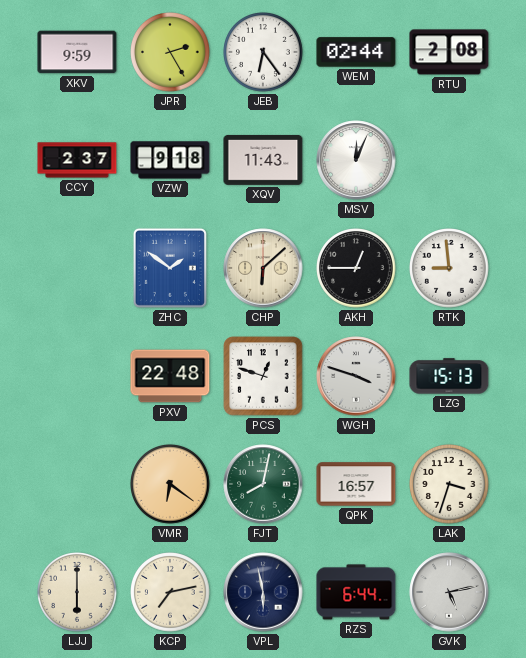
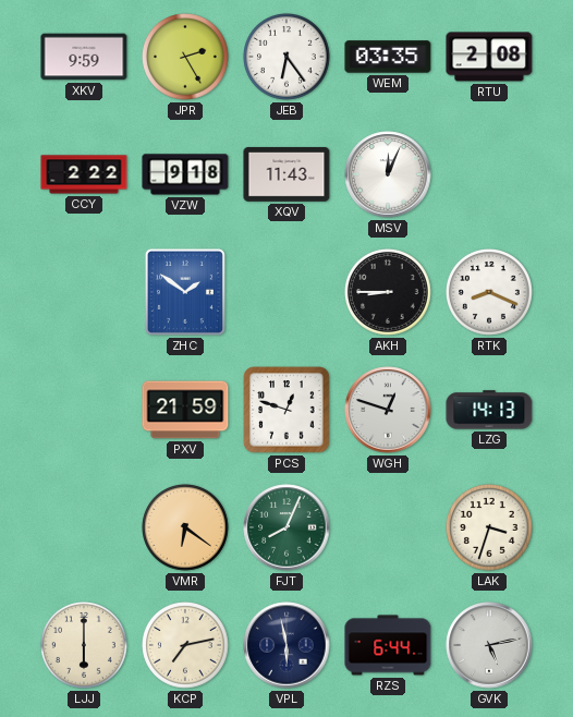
WEM: 02:44 -> 03:35
CCY: 2:37 -> 2:22
CHP: 6:08 -> none
AKH: 12:45 -> 8:45
RTK: 8:59 -> 8:19
PXV: 22:48 -> 21:59
WGH: 3:48 -> 12:48
LZG: 15:13 -> 14:13
FJT: 8:02 -> 8:04
QPK: 16:57 -> none
